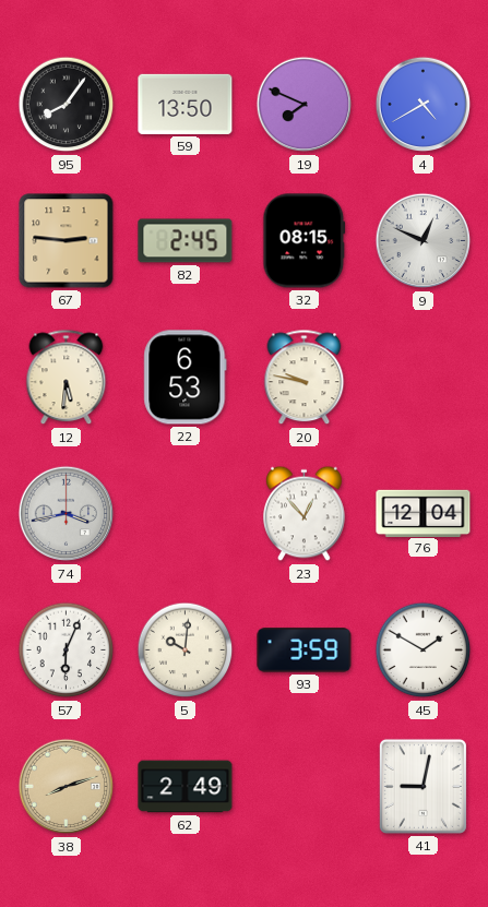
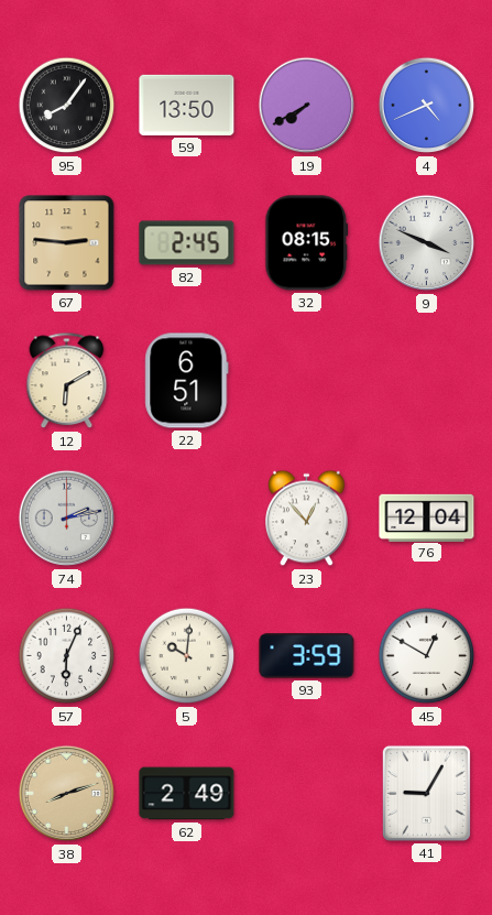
19: 7:49 -> 7:40
4: 4:40 -> 4:41
9: 12:49 -> 3:49
12: 5:31 -> 6:10
22: 6:53 -> 6:51
20: 9:47 -> none
74: 3:43 -> 2:13
45: 1:50 -> 12:50
41: 9:02 -> 9:05
